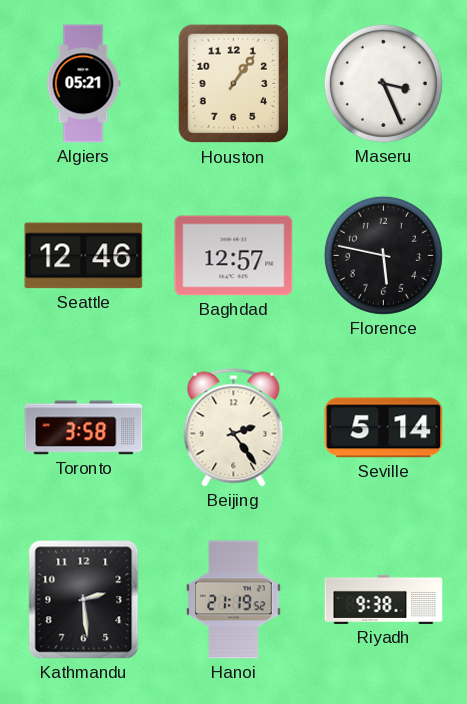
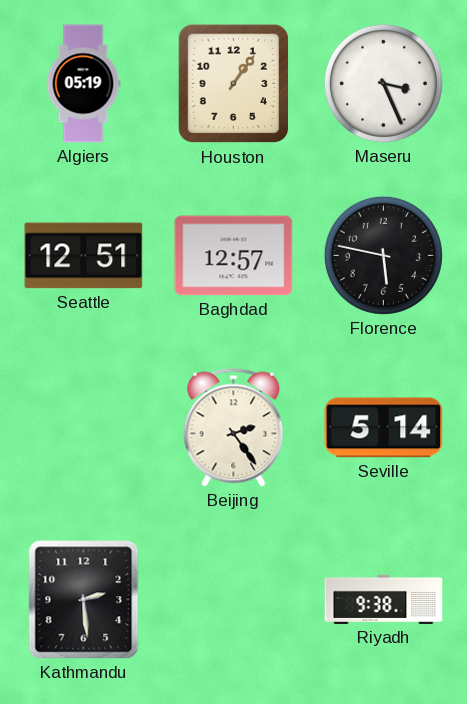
Algiers: 05:21 -> 05:19
Seattle: 12:46 -> 12:51
Toronto: 3:58 -> none
Hanoi: 21:19 -> none
